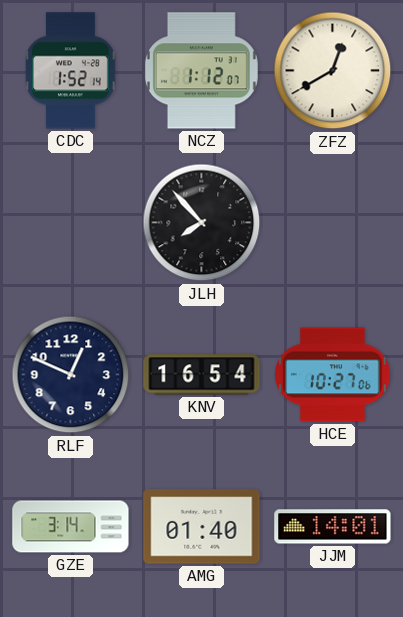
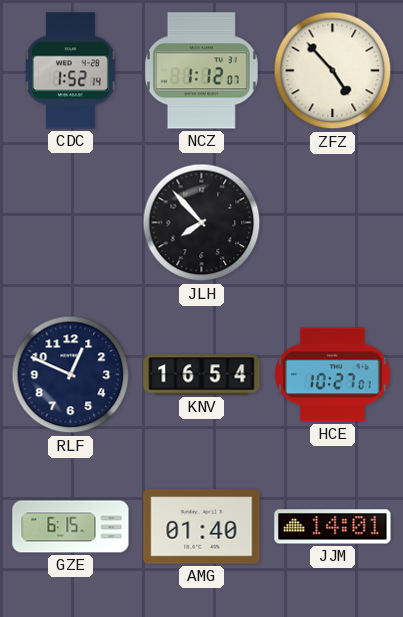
ZFZ: 12:40 -> 4:53
HCE: 10:27:06 -> 10:27:01
GZE: 3:14 -> 6:15
